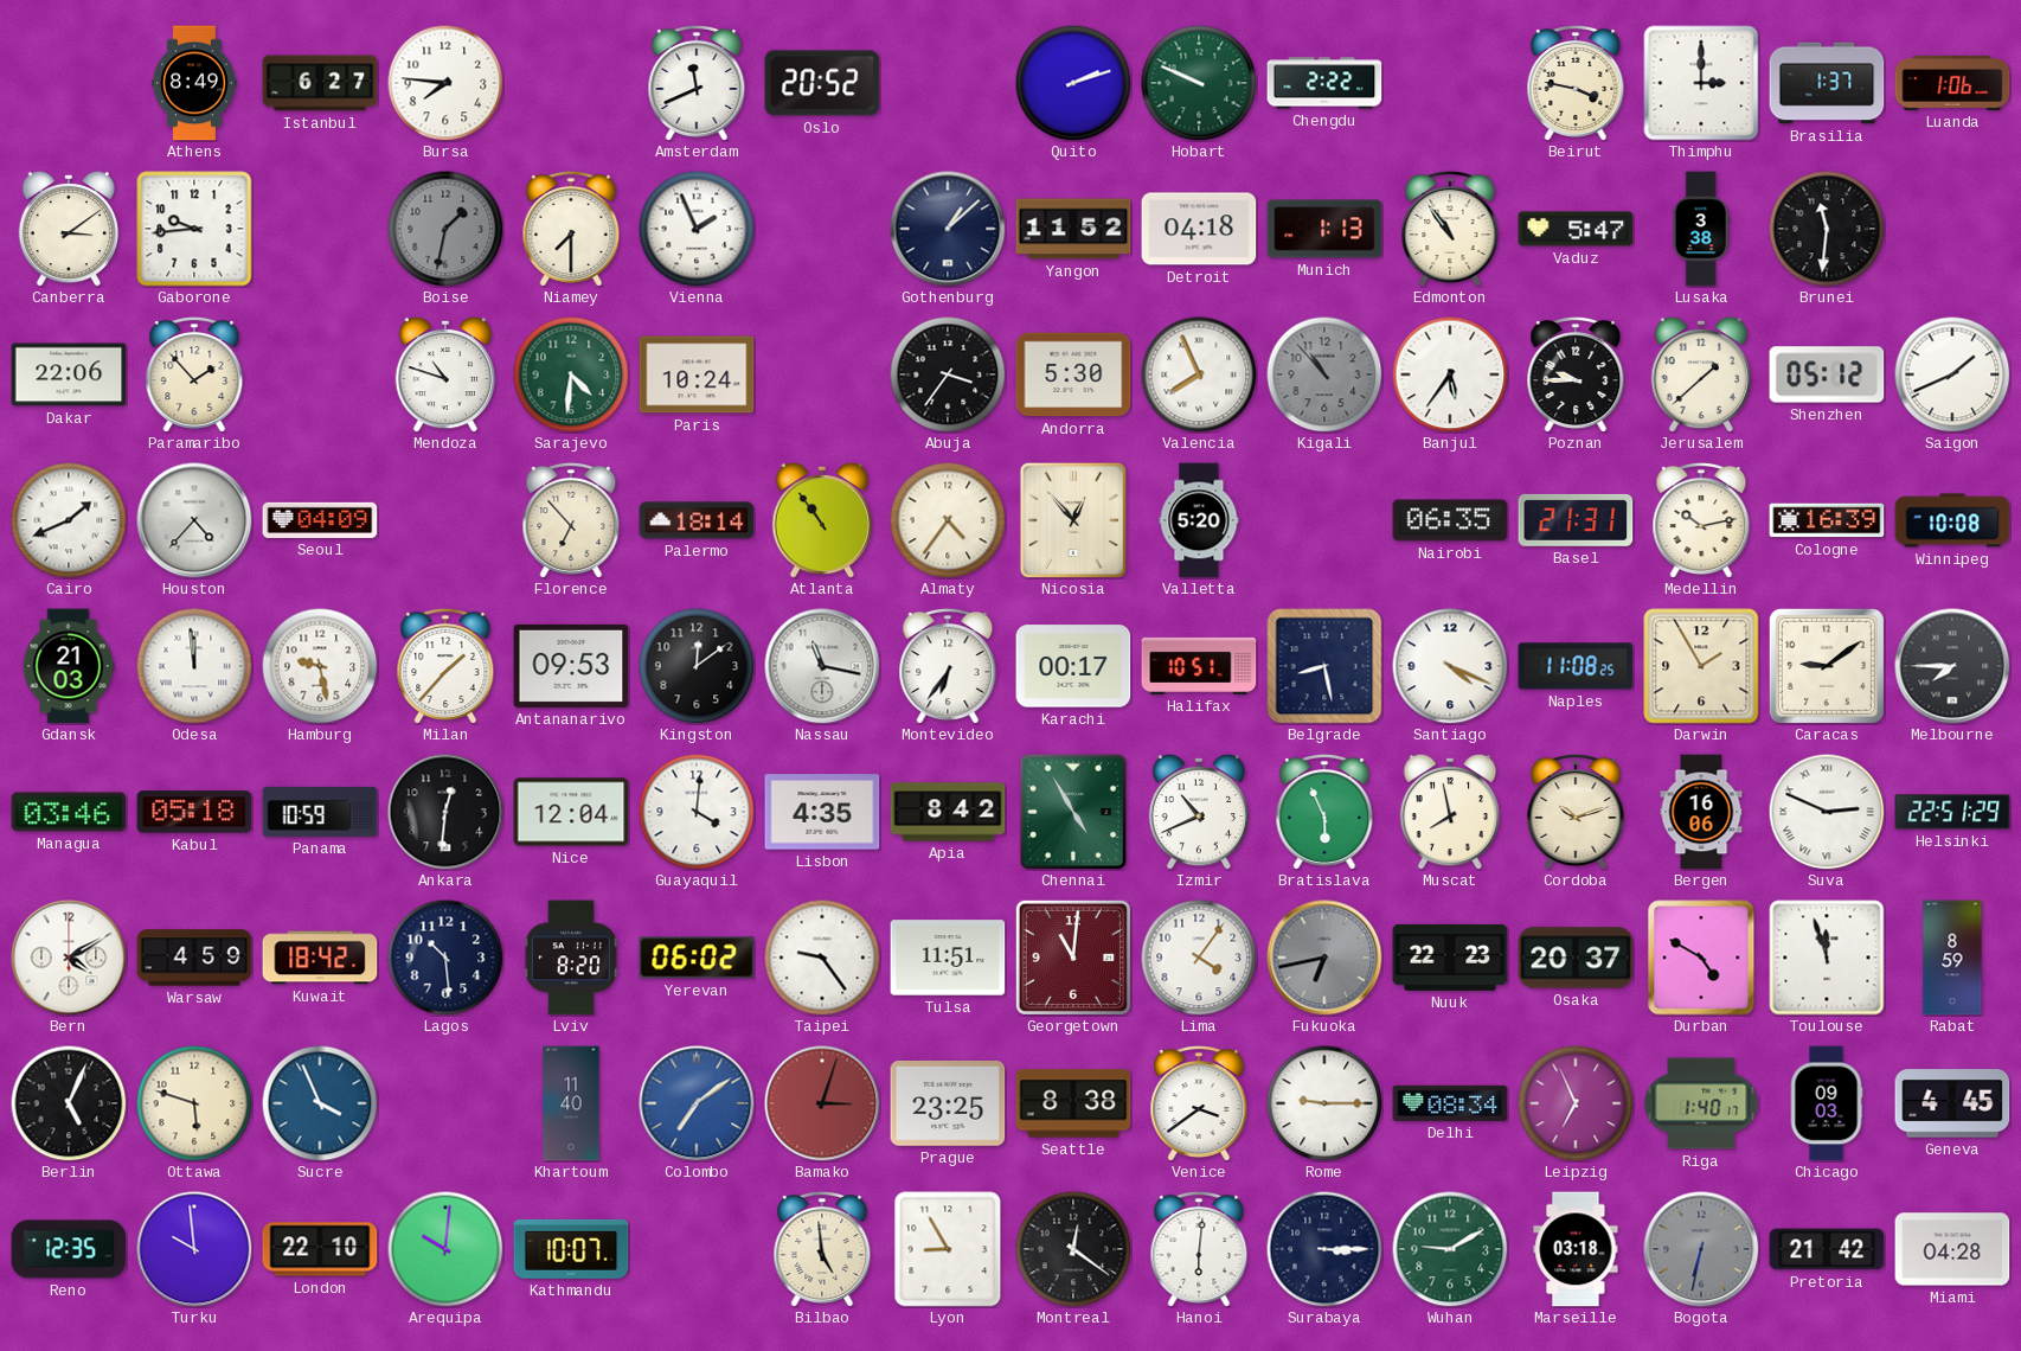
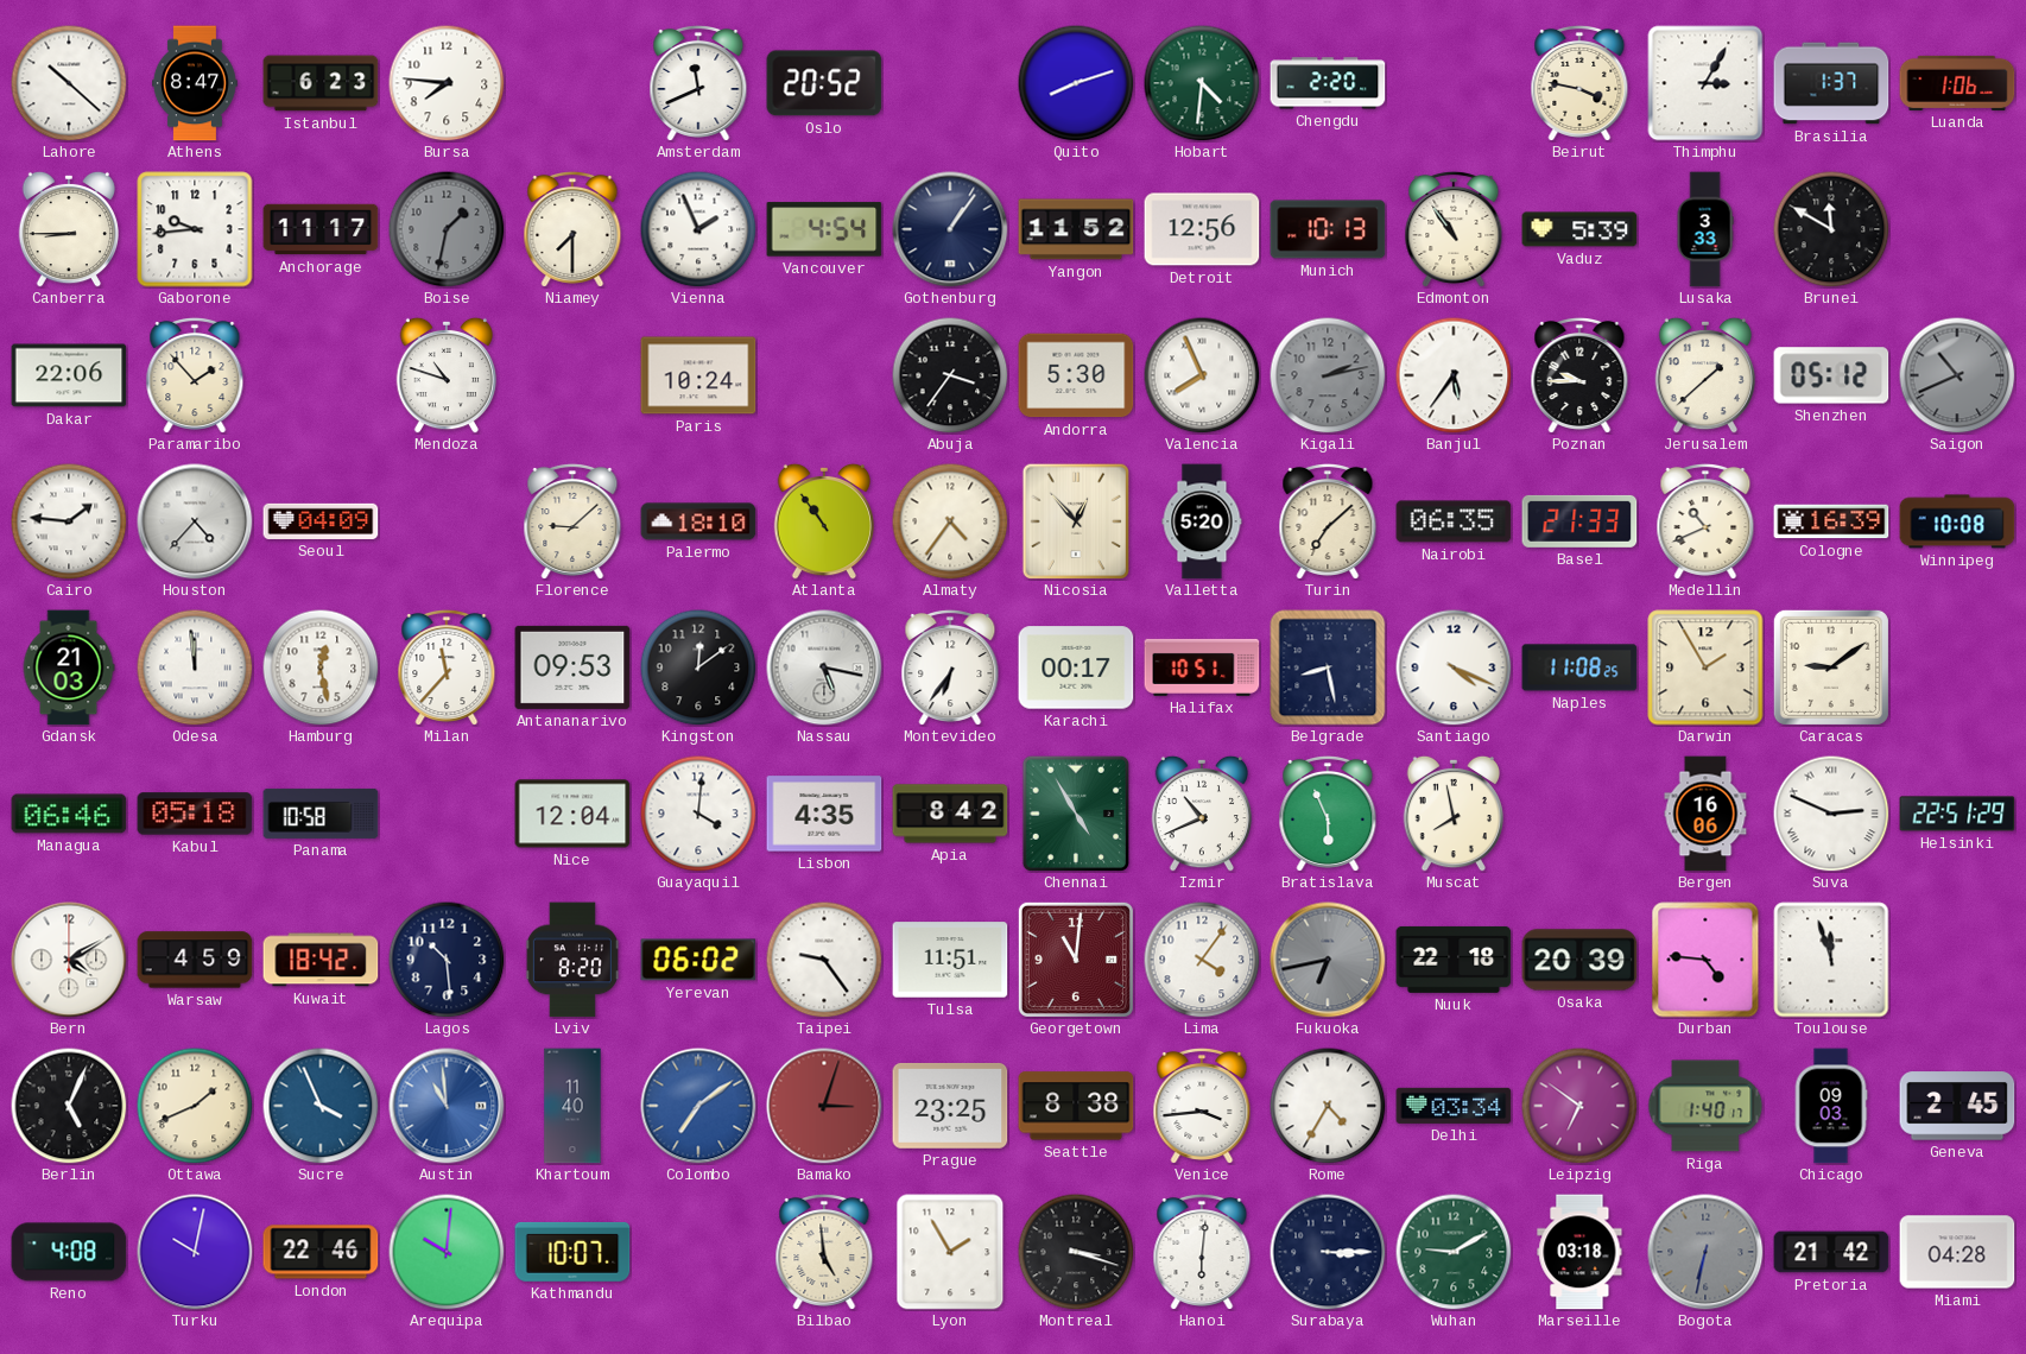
Lahore: none -> 10:22
Athens: 8:49 -> 8:47
Istanbul: 6:27 -> 6:23
Quito: 2:12 -> 8:12
Hobart: 9:49 -> 4:31
Chengdu: 2:22 -> 2:20
Thimphu: 3:00 -> 3:05
Canberra: 3:09 -> 8:45
Anchorage: none -> 11:17
Vancouver: none -> 4:54
Gothenburg: 1:08 -> 1:06
Detroit: 04:18 -> 12:56
Munich: 1:13 -> 10:13
Vaduz: 5:47 -> 5:39
Lusaka: 3:38 -> 3:33
Brunei: 11:31 -> 11:50
Sarajevo: 4:31 -> none
Kigali: 10:53 -> 2:13
Saigon: 1:41 -> 10:41
Saigon dial: white -> grey
Cairo: 1:41 -> 1:46
Florence: 6:53 -> 9:08
Palermo: 18:14 -> 18:10
Turin: none -> 7:08
Basel: 21:31 -> 21:33
Medellin: 10:13 -> 10:41
Hamburg: 9:28 -> 12:28
Milan: 1:37 -> 11:37
Nassau: 11:17 -> 5:17
Melbourne: 7:45 -> none
Managua: 03:46 -> 06:46
Panama: 10:59 -> 10:58
Ankara: 12:31 -> none
Cordoba: 10:12 -> none
Nuuk: 22:23 -> 22:18
Osaka: 20:37 -> 20:39
Durban: 4:50 -> 4:46
Rabat: 8:59 -> none
Ottawa: 5:48 -> 1:41
Austin: none -> 10:59
Venice: 3:39 -> 3:44
Rome: 9:15 -> 4:35
Delhi: 08:34 -> 03:34
Leipzig: 6:56 -> 6:51
Geneva: 4:45 -> 2:45
Reno: 12:35 -> 4:08
Turku: 9:59 -> 10:02
London: 22:10 -> 22:46
Lyon: 8:55 -> 1:55
Montreal: 12:21 -> 3:18
